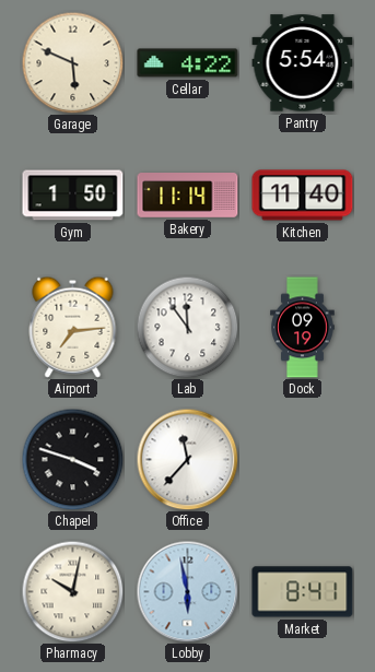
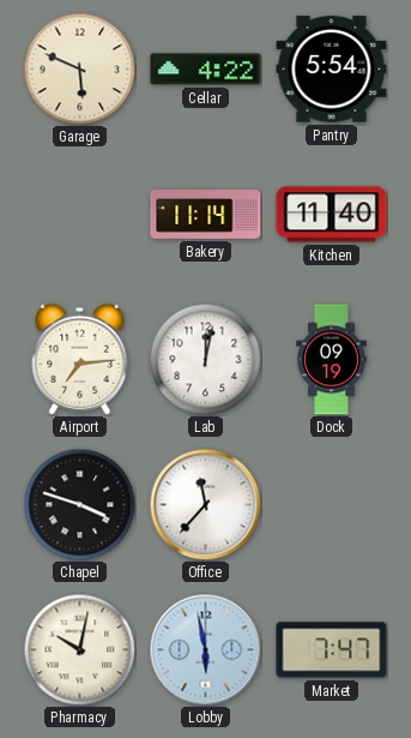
Gym: 1:50 -> none
Lab: 11:54 -> 12:02
Market: 8:41 -> 7:47
